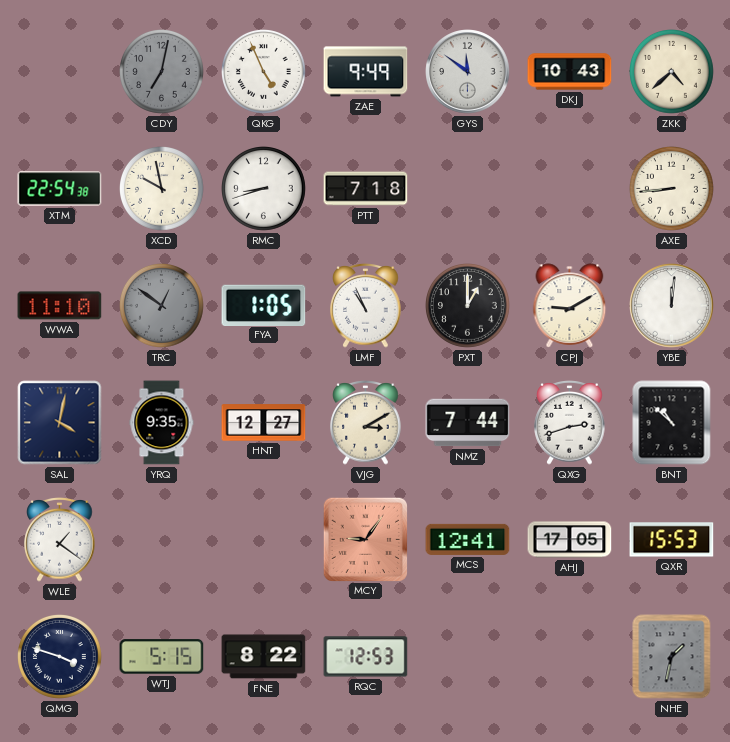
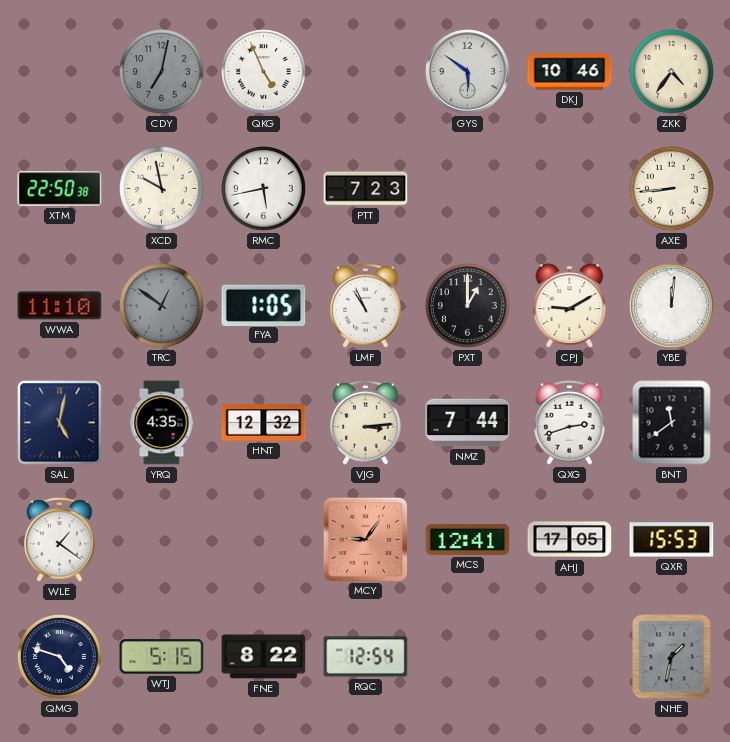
ZAE: 9:49 -> none
GYS: 11:51 -> 5:51
DKJ: 10:43 -> 10:46
ZKK: 4:38 -> 4:36
XTM: 22:54 -> 22:50
RMC: 8:42 -> 5:43
PTT: 7:18 -> 7:23
SAL: 4:02 -> 5:02
YRQ: 9:35 -> 4:35
HNT: 12:27 -> 12:32
VJG: 3:10 -> 3:14
BNT: 10:52 -> 11:39
QMG: 3:48 -> 4:48
RQC: 12:53 -> 12:54
